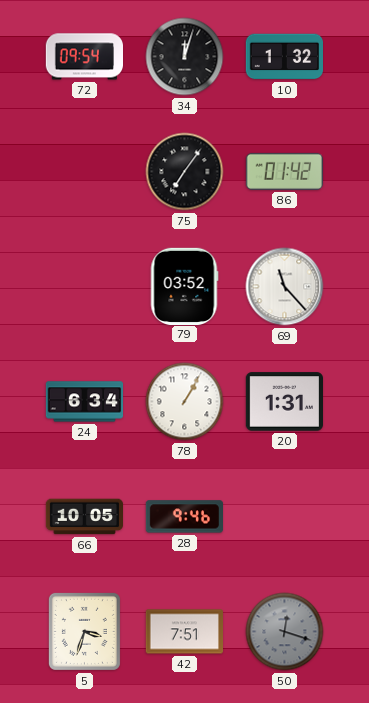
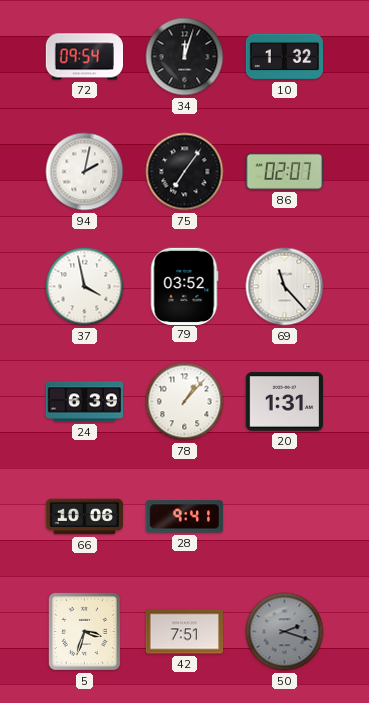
94: none -> 2:02
86: 01:42 -> 02:07
37: none -> 3:58
24: 6:34 -> 6:39
78: 1:05 -> 1:07
66: 10:05 -> 10:06
28: 9:46 -> 9:41
50: 12:18 -> 2:18
